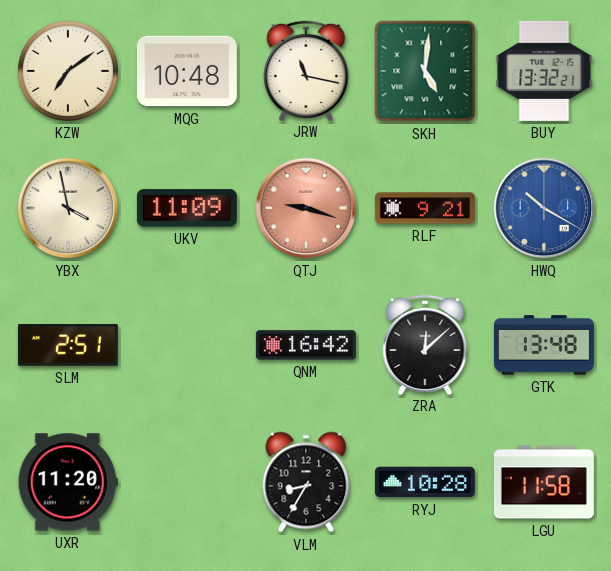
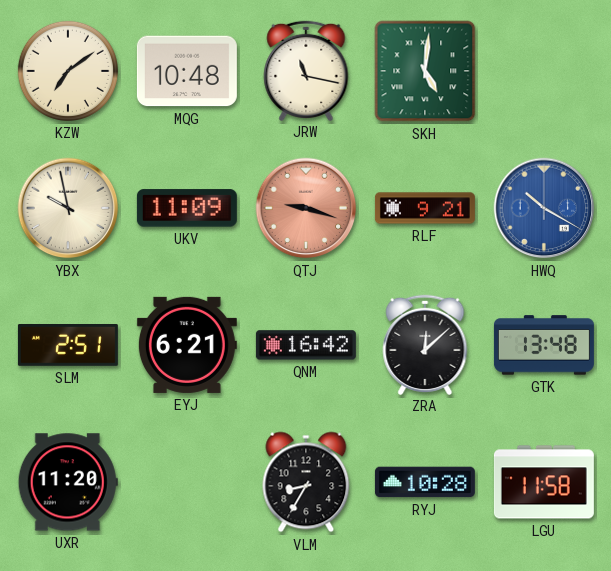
BUY: 13:32 -> none
YBX: 3:58 -> 9:58
EYJ: none -> 6:21
